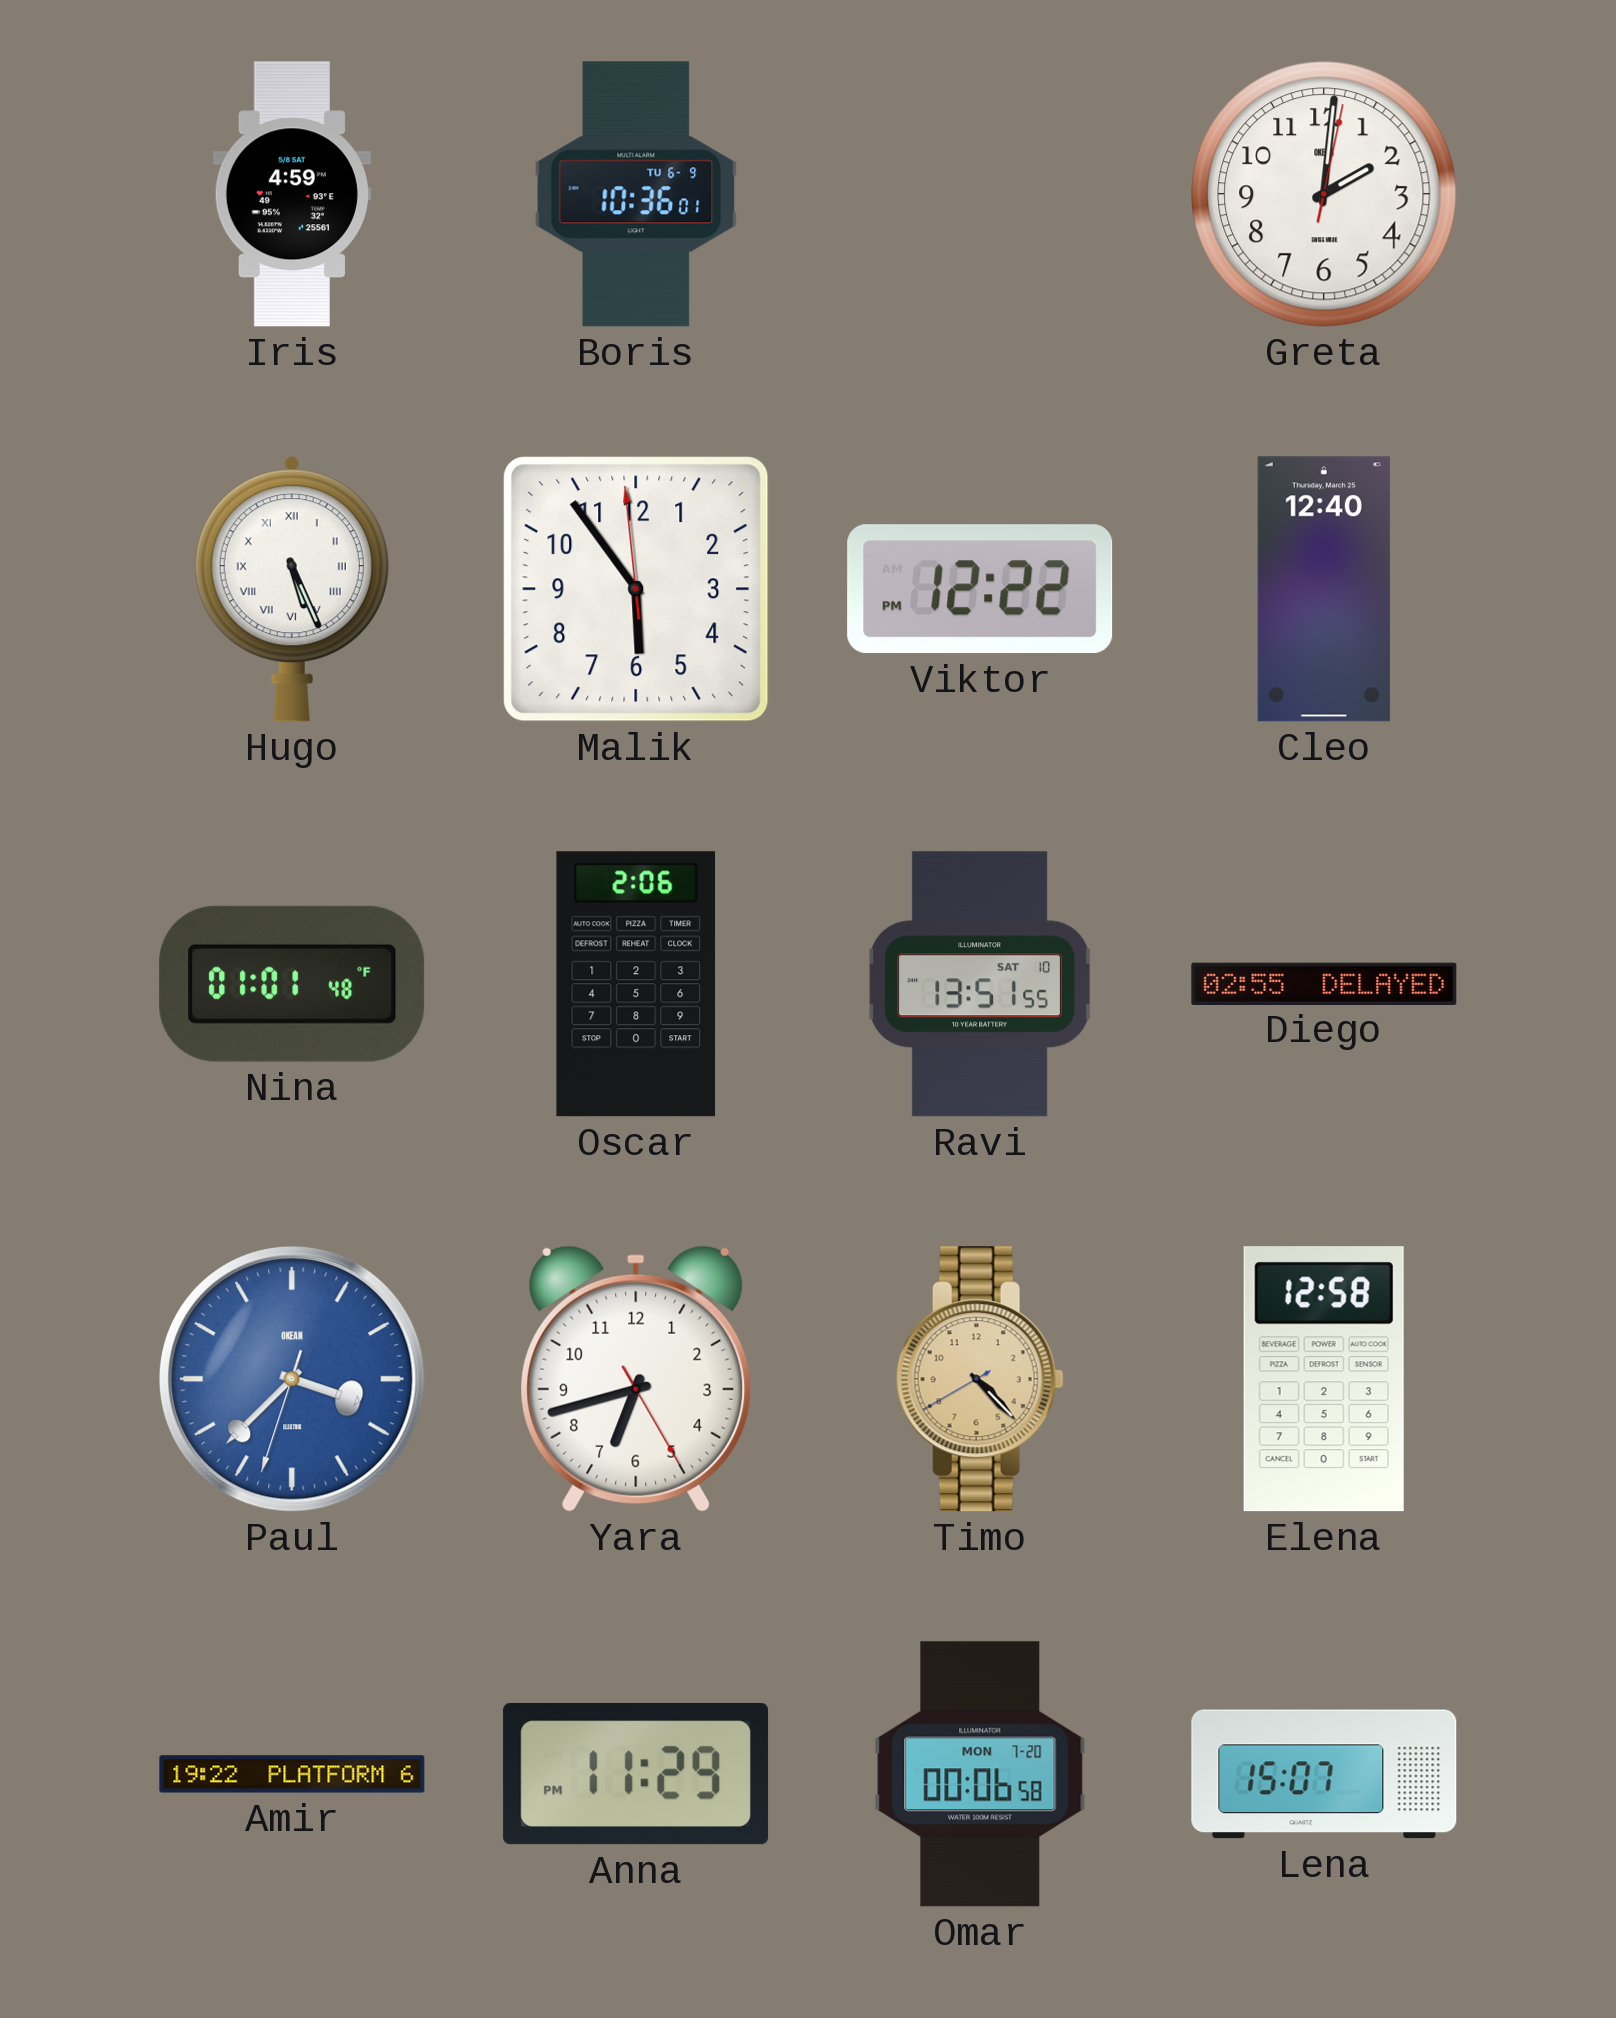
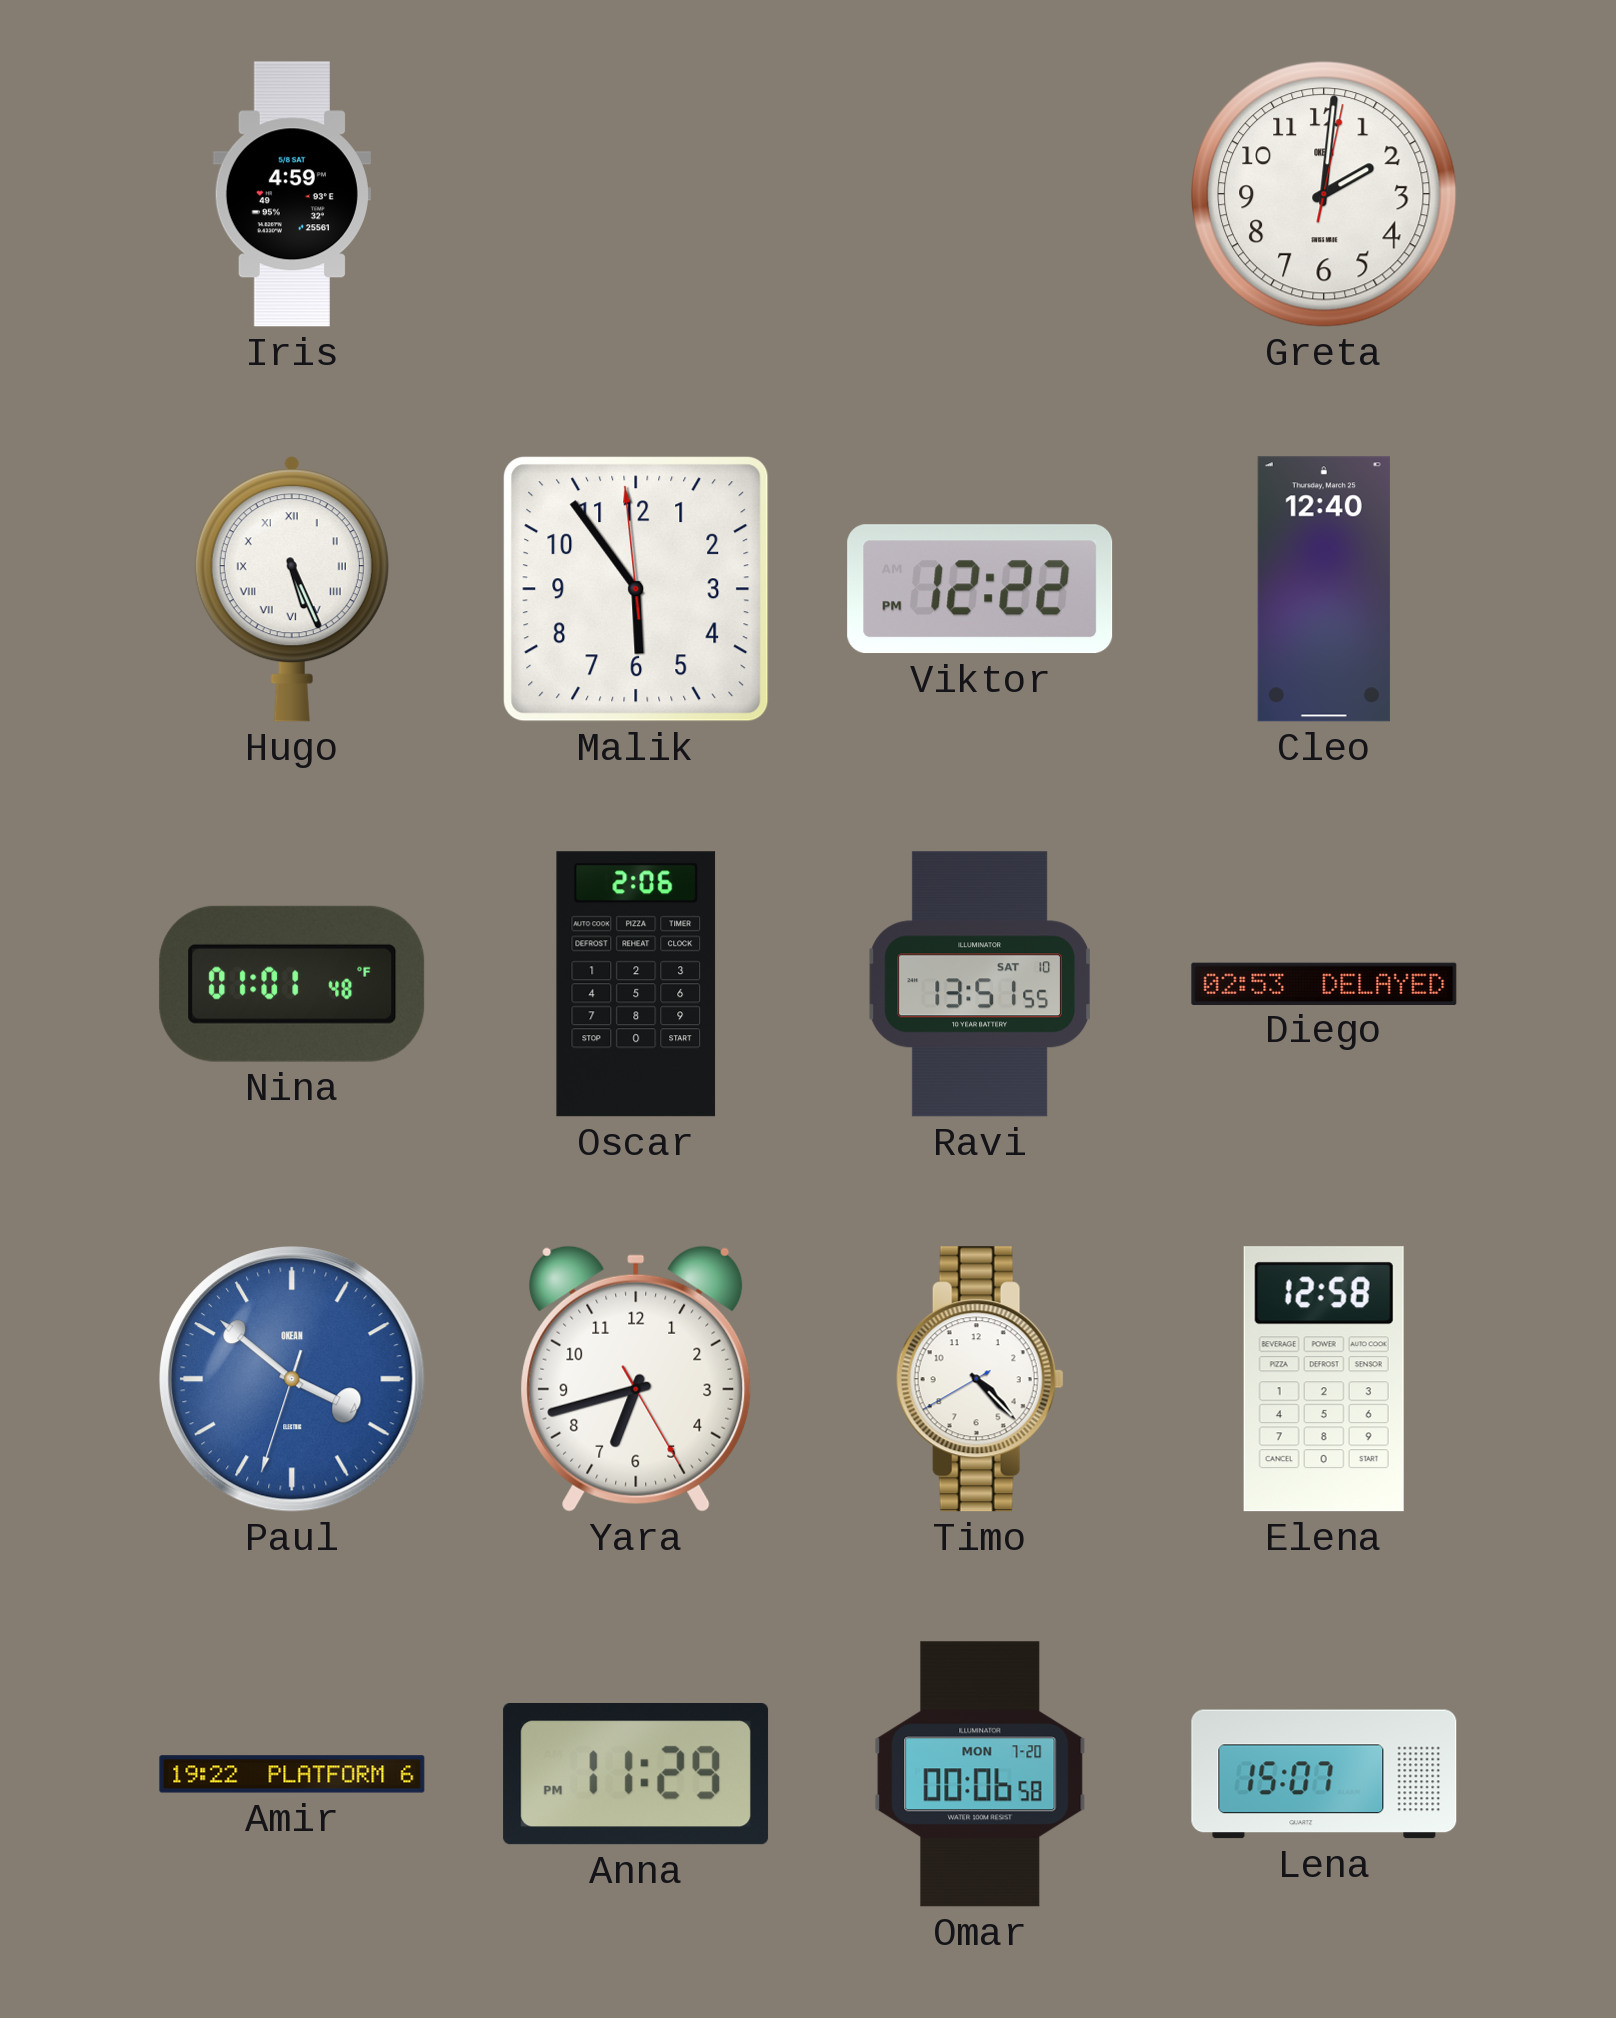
Boris: 10:36 -> none
Diego: 02:55 -> 02:53
Paul: 3:37 -> 3:51
Timo dial: champagne -> white
